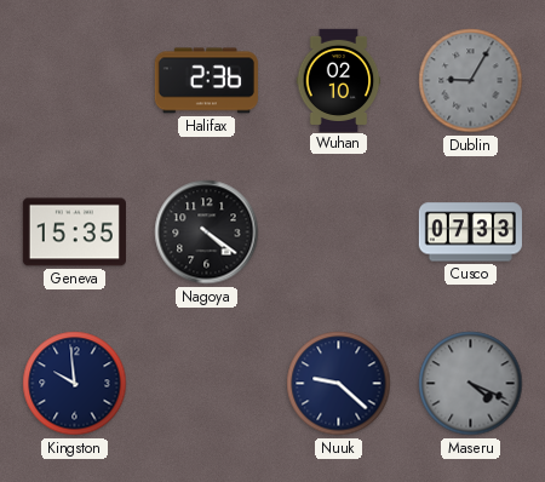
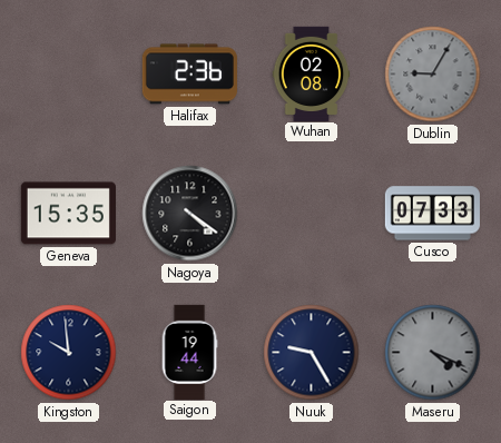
Wuhan: 02:10 -> 02:08
Saigon: none -> 19:44
Nuuk: 9:22 -> 9:25
